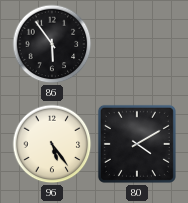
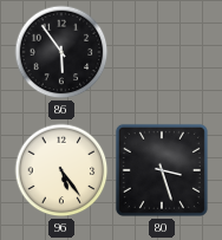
80: 4:10 -> 3:27
